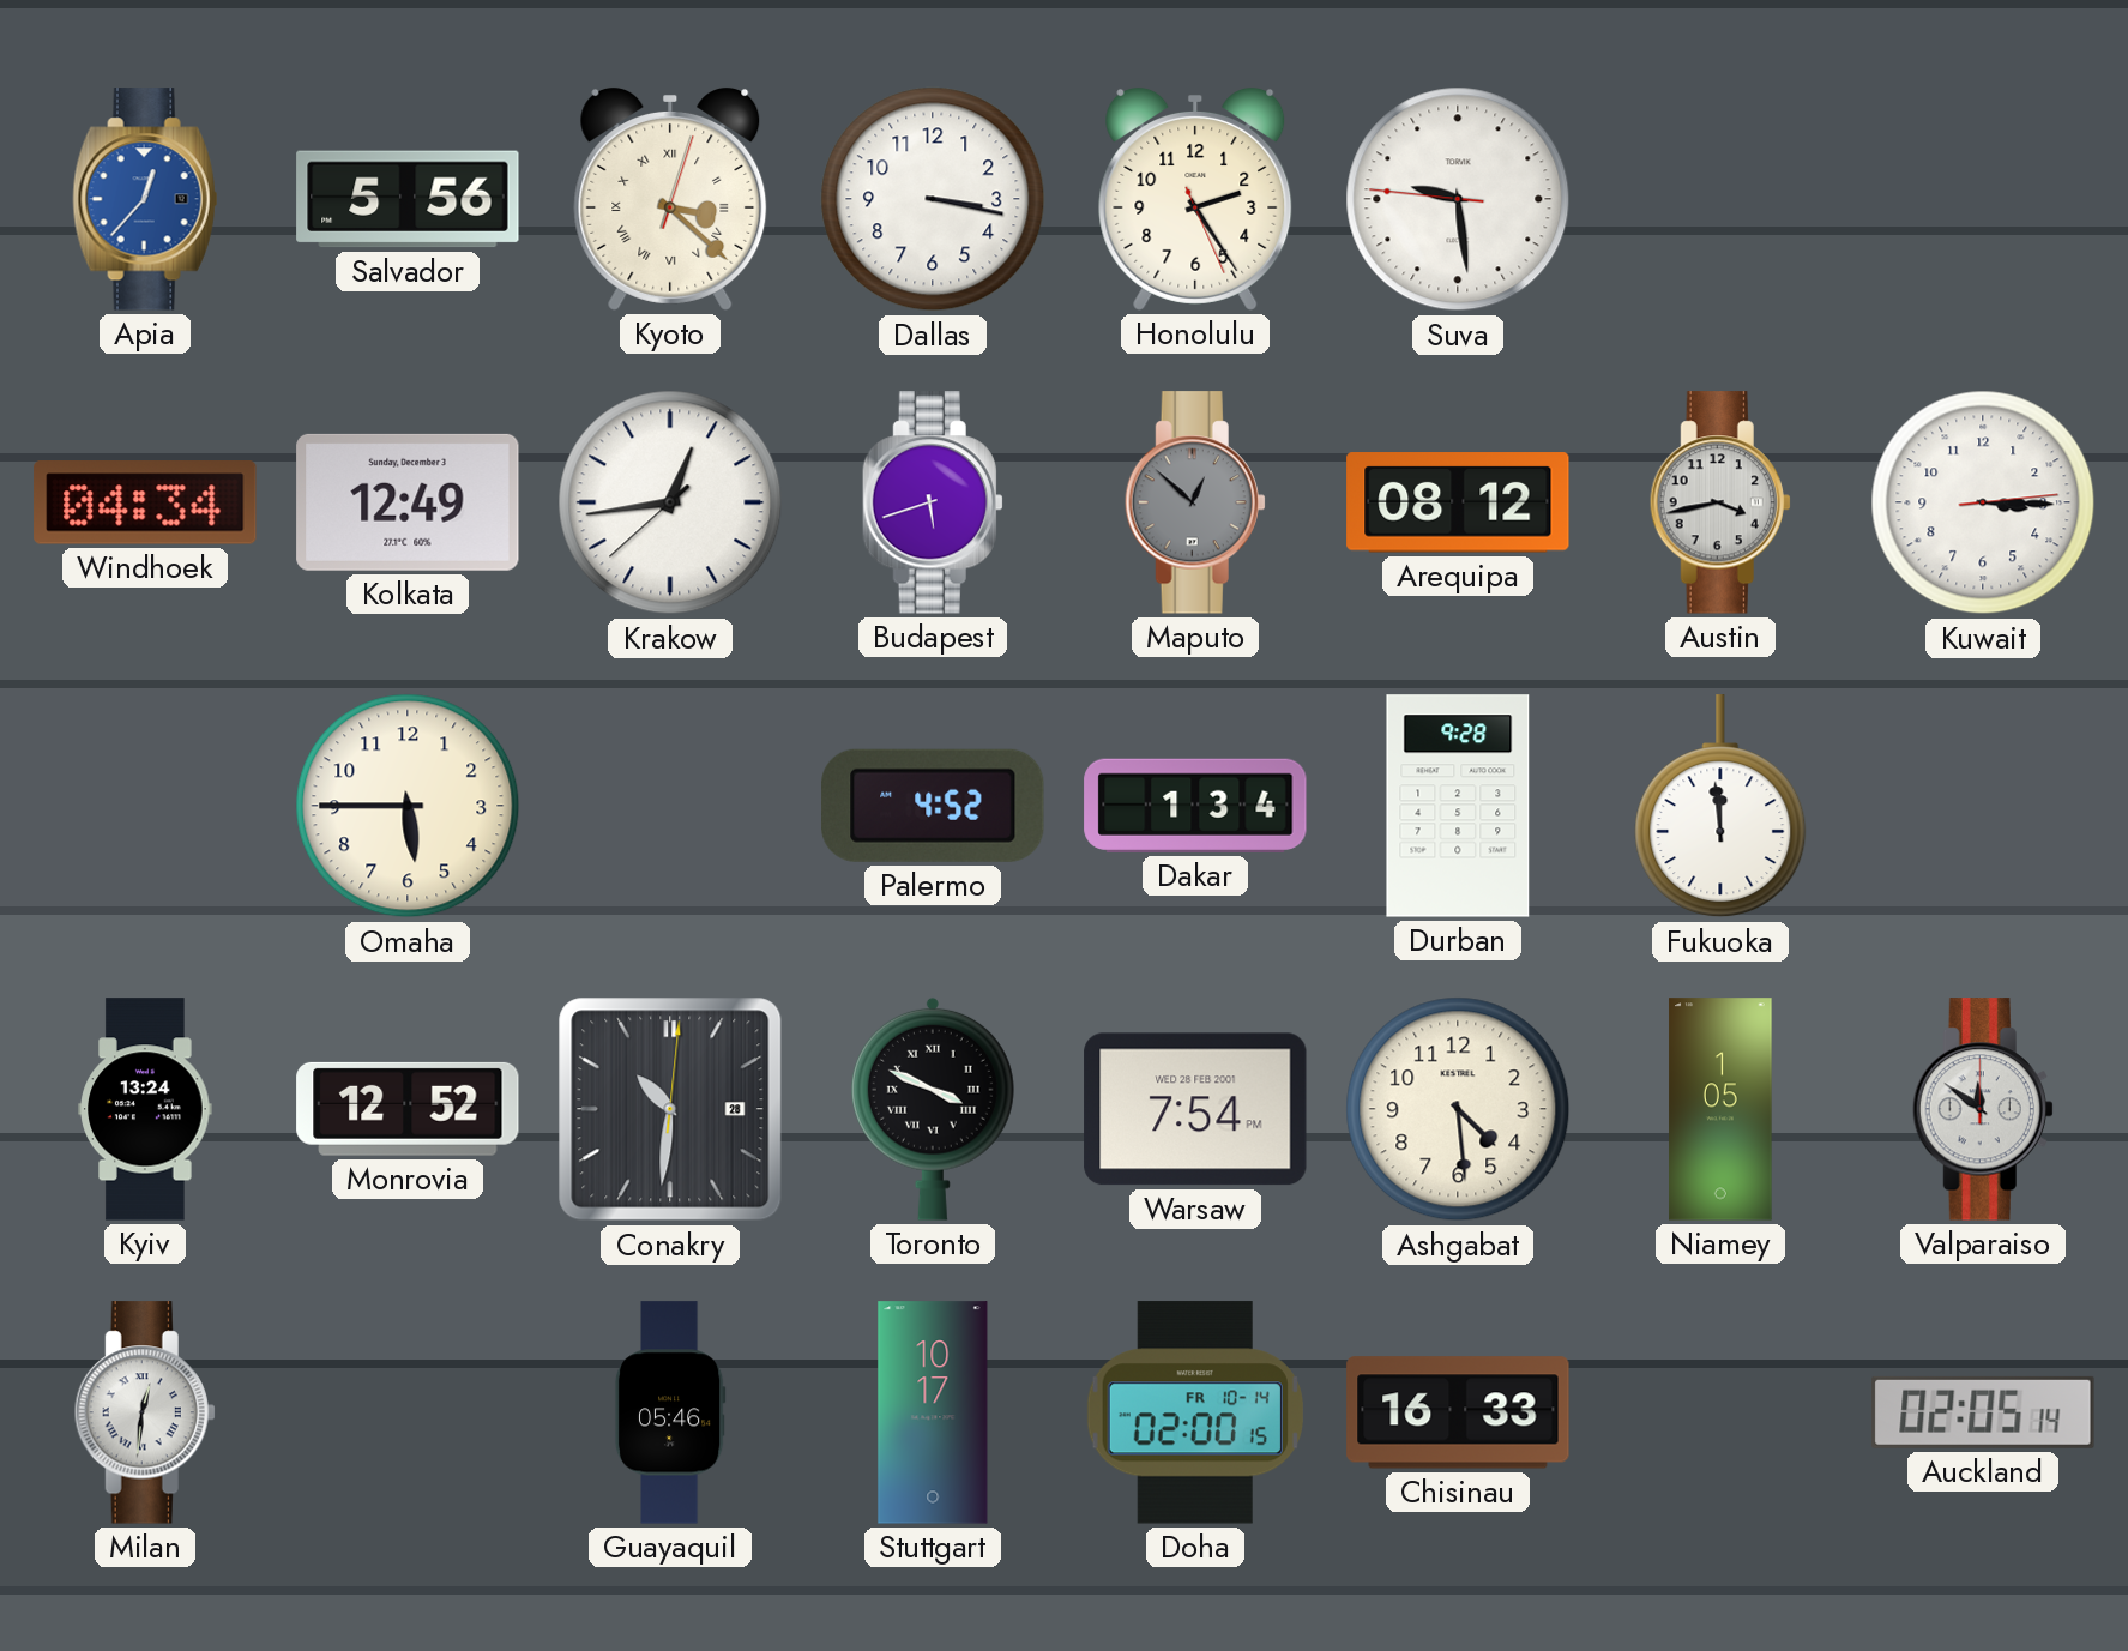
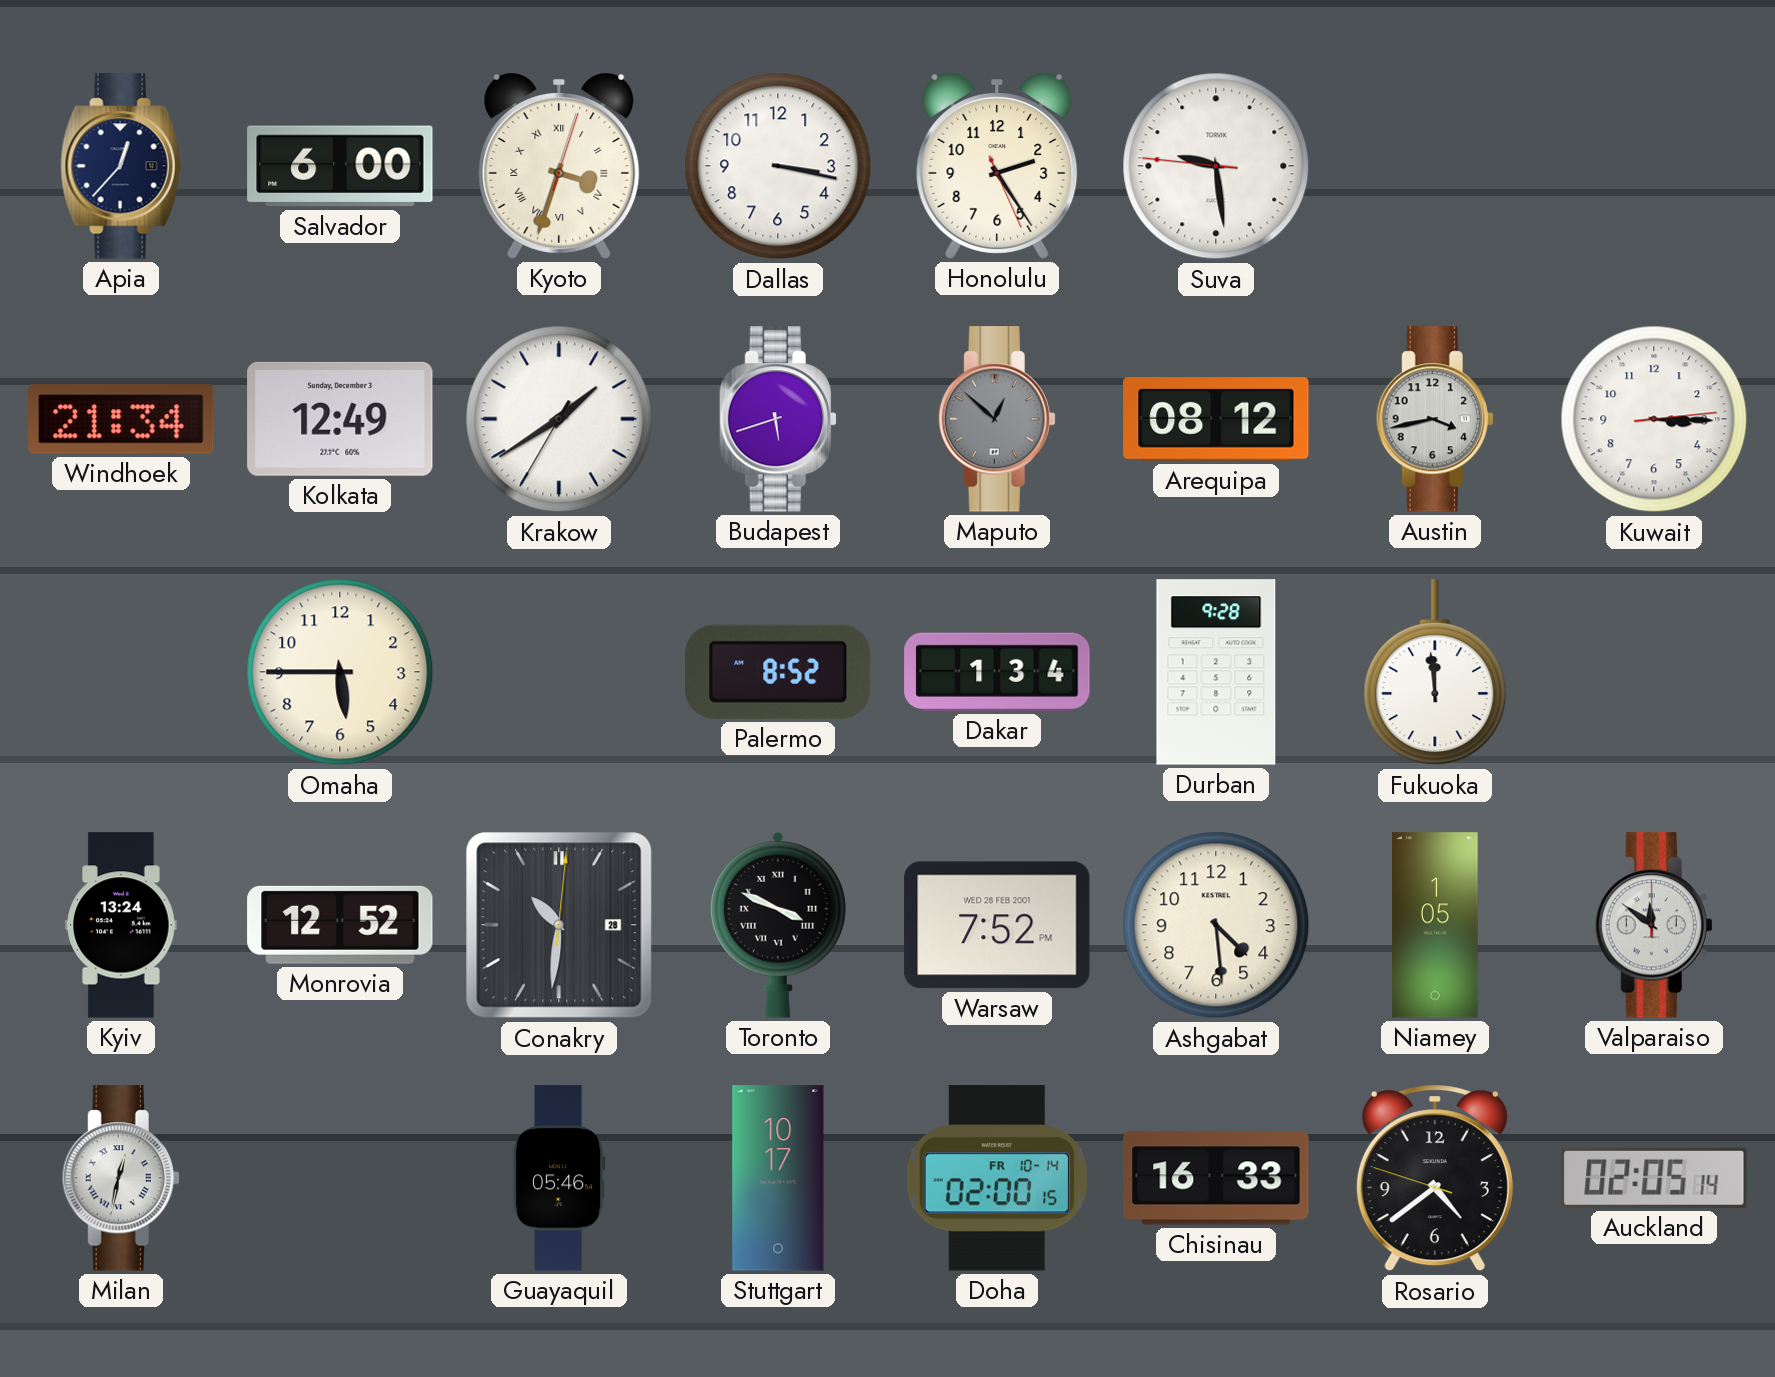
Apia dial: blue -> navy
Salvador: 5:56 -> 6:00
Kyoto: 3:22 -> 3:33
Windhoek: 04:34 -> 21:34
Krakow: 12:43 -> 1:39
Palermo: 4:52 -> 8:52
Warsaw: 7:54 -> 7:52
Milan: 12:31 -> 12:32
Rosario: none -> 4:38
